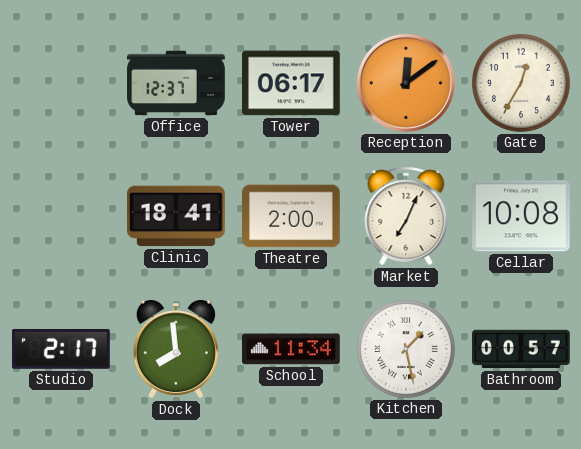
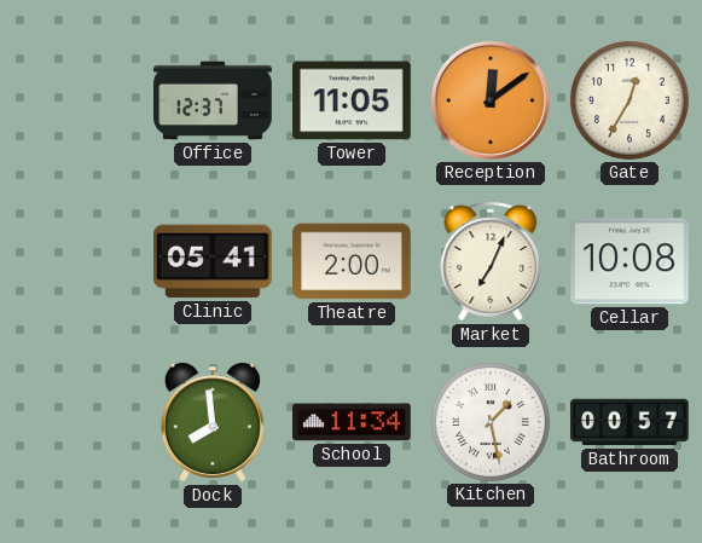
Tower: 06:17 -> 11:05
Clinic: 18:41 -> 05:41
Studio: 2:17 -> none
